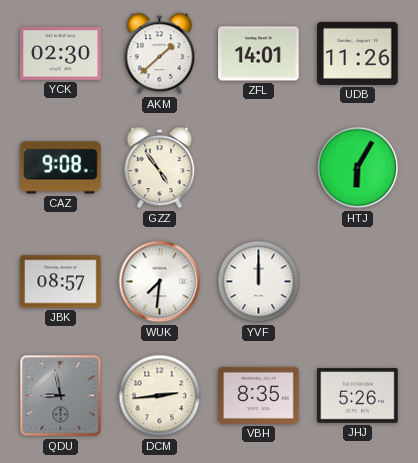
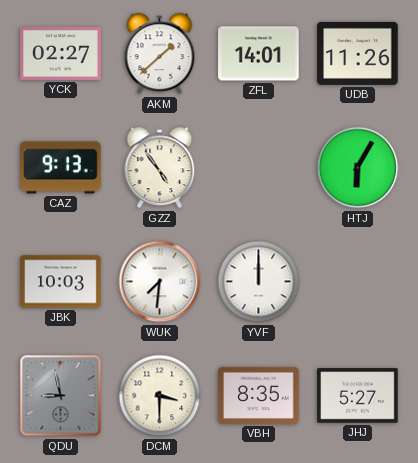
YCK: 02:30 -> 02:27
CAZ: 9:08 -> 9:13
JBK: 08:57 -> 10:03
DCM: 2:44 -> 3:30
JHJ: 5:26 -> 5:27
